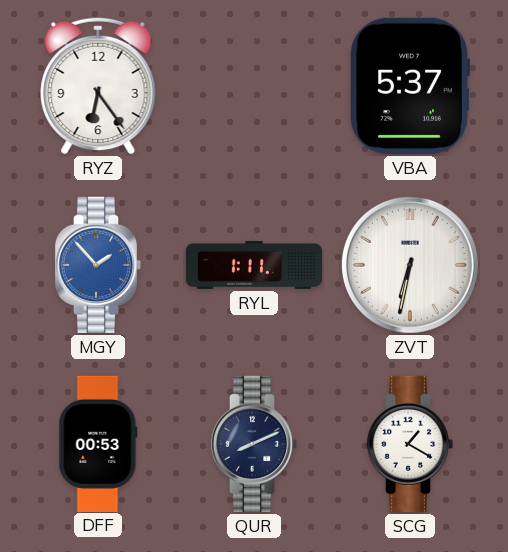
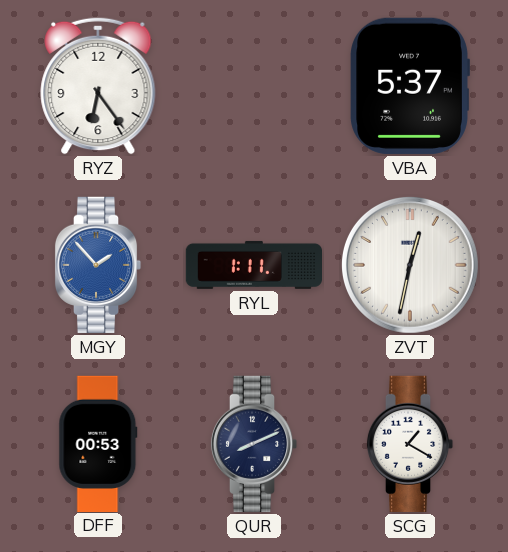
ZVT: 6:32 -> 12:32
